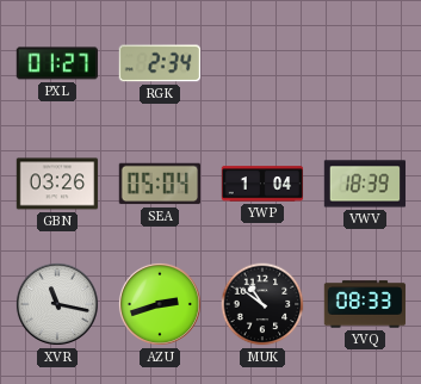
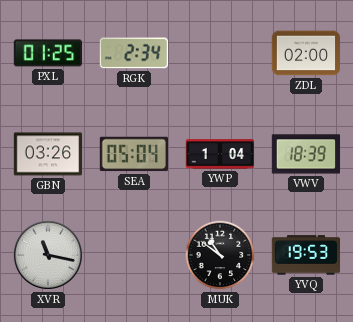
PXL: 01:27 -> 01:25
ZDL: none -> 02:00
AZU: 2:42 -> none
YVQ: 08:33 -> 19:53
